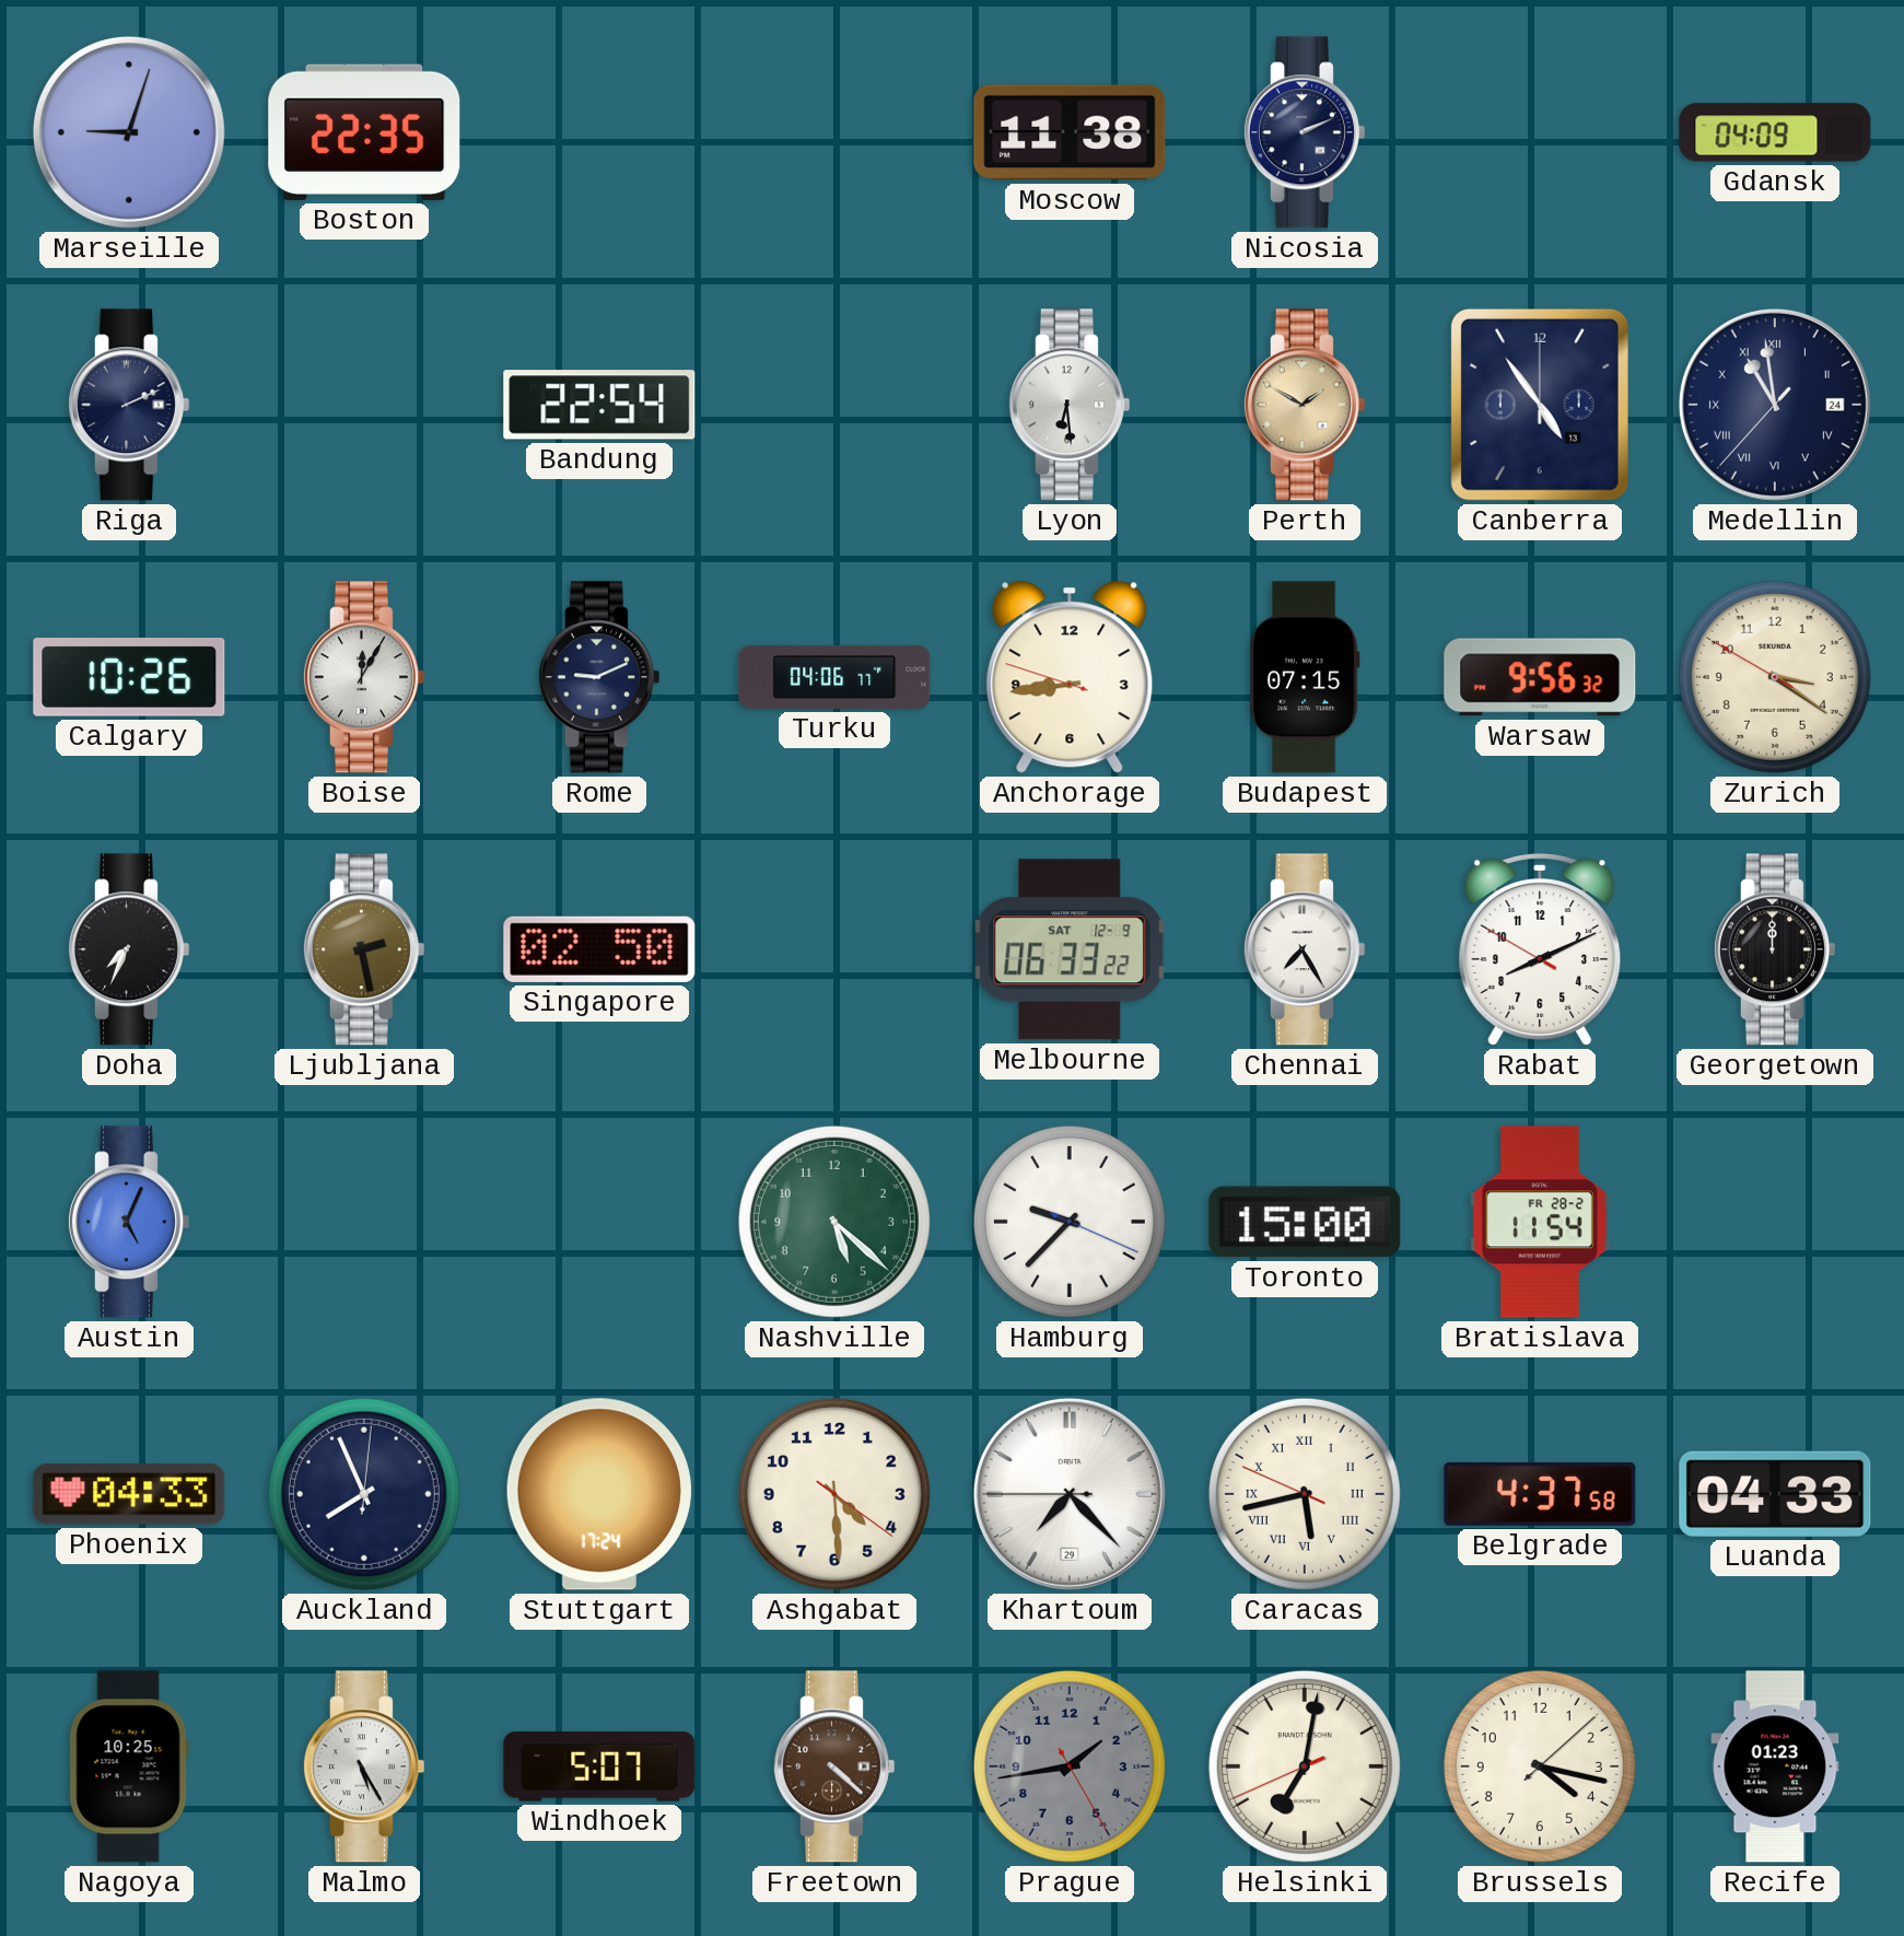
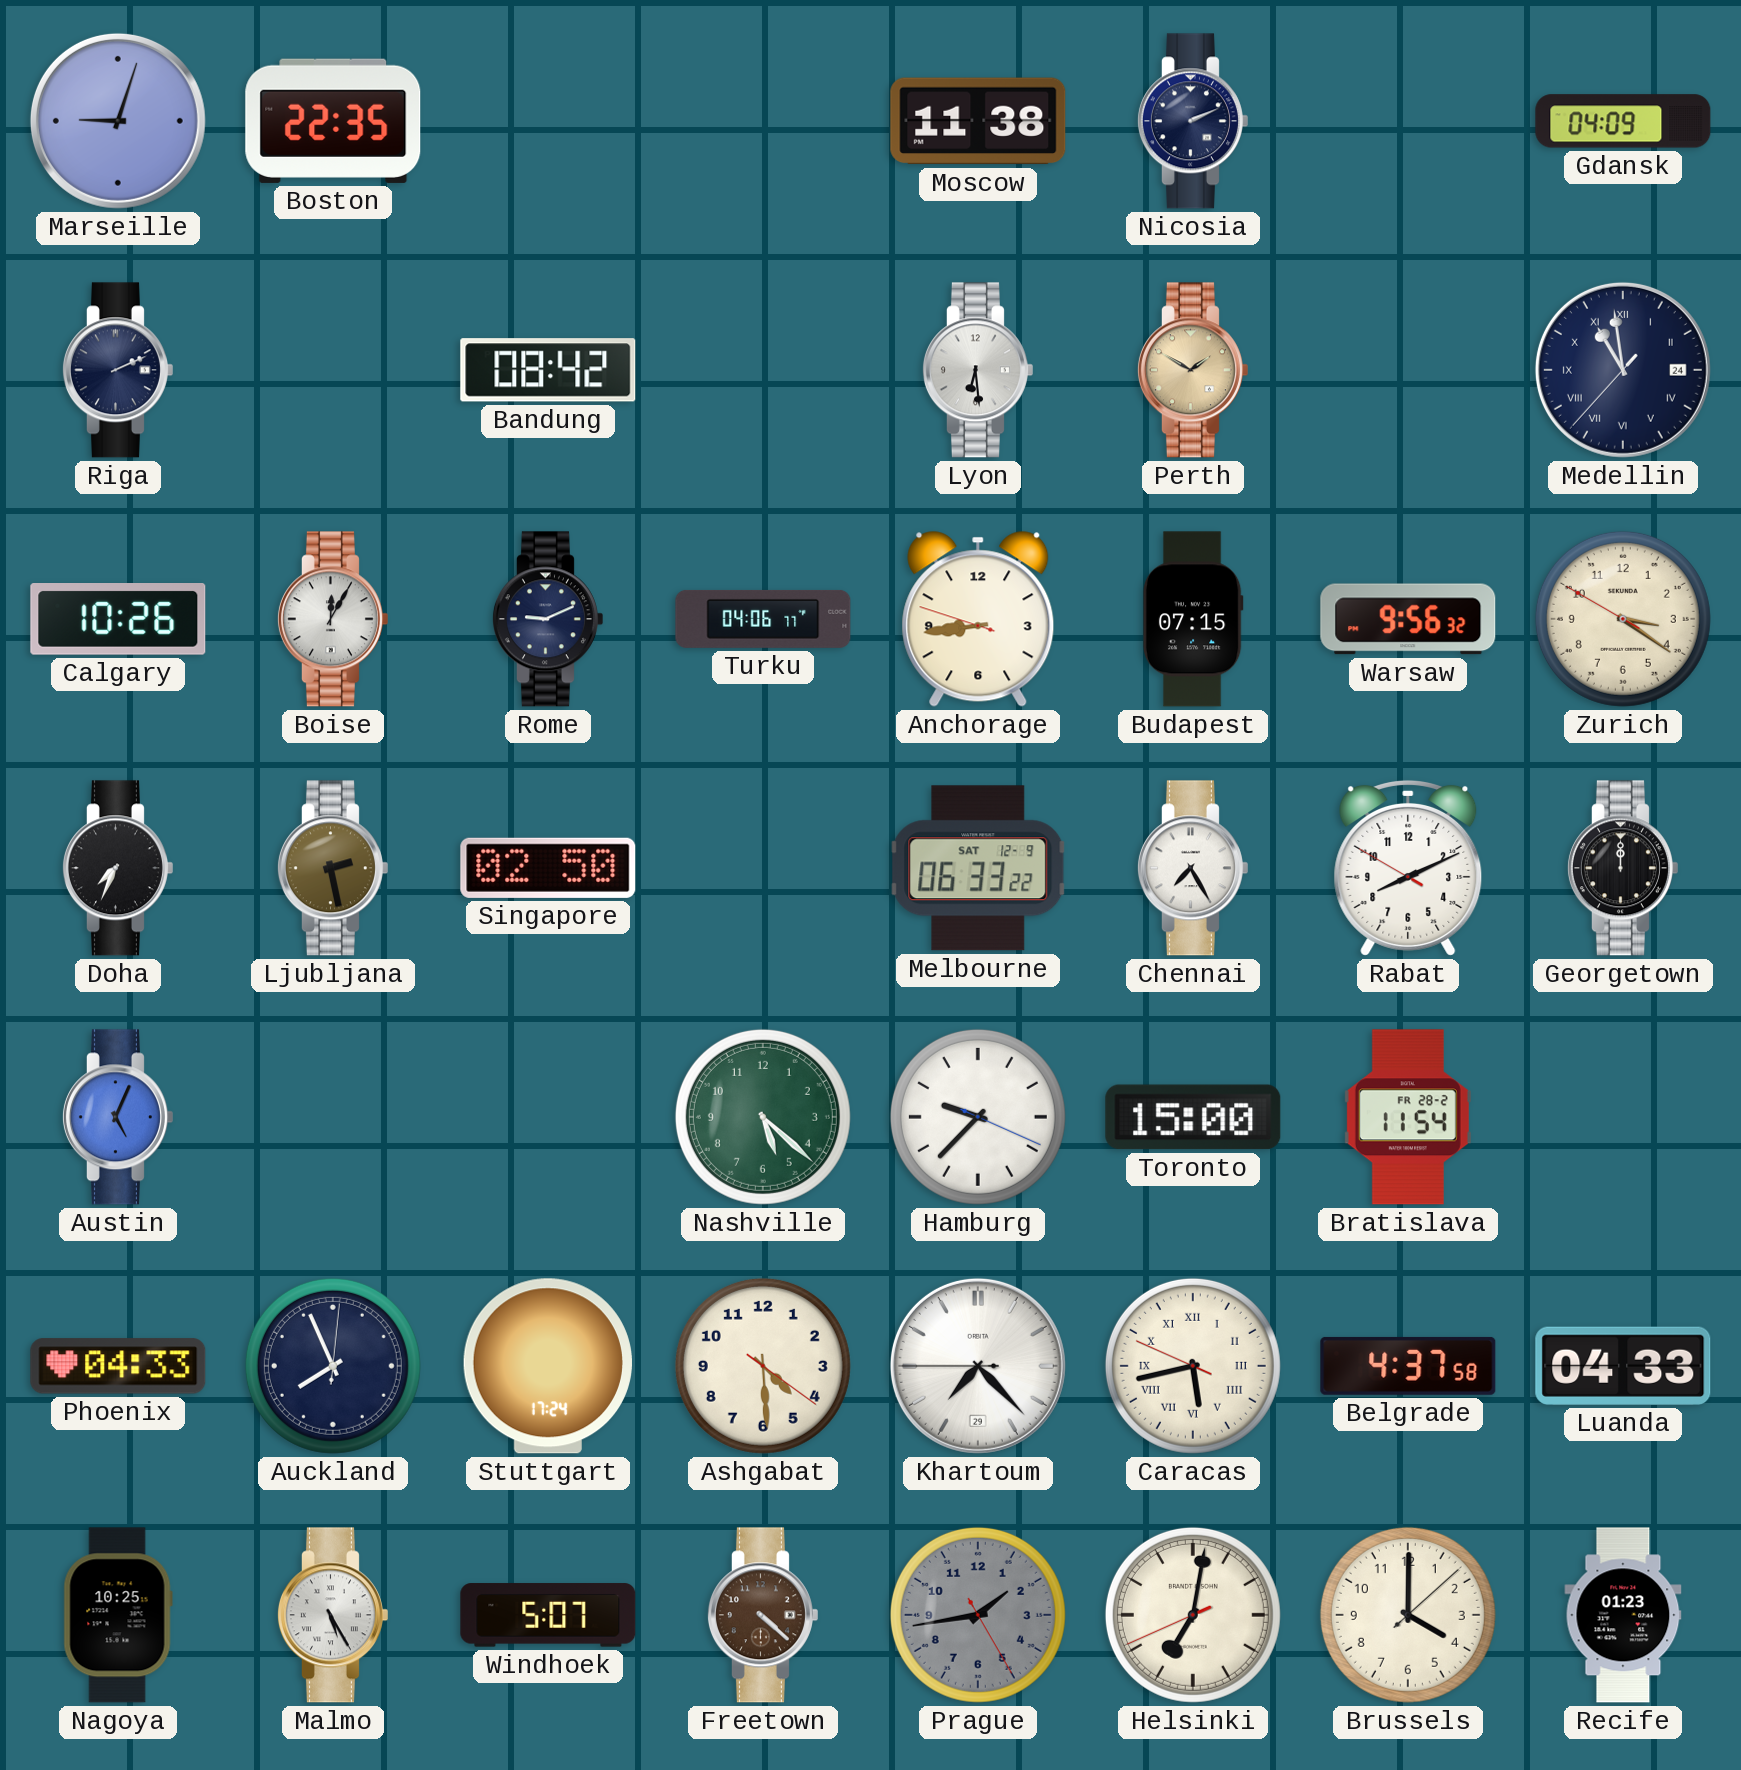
Bandung: 22:54 -> 08:42
Canberra: 4:54 -> none
Brussels: 4:17 -> 4:00
